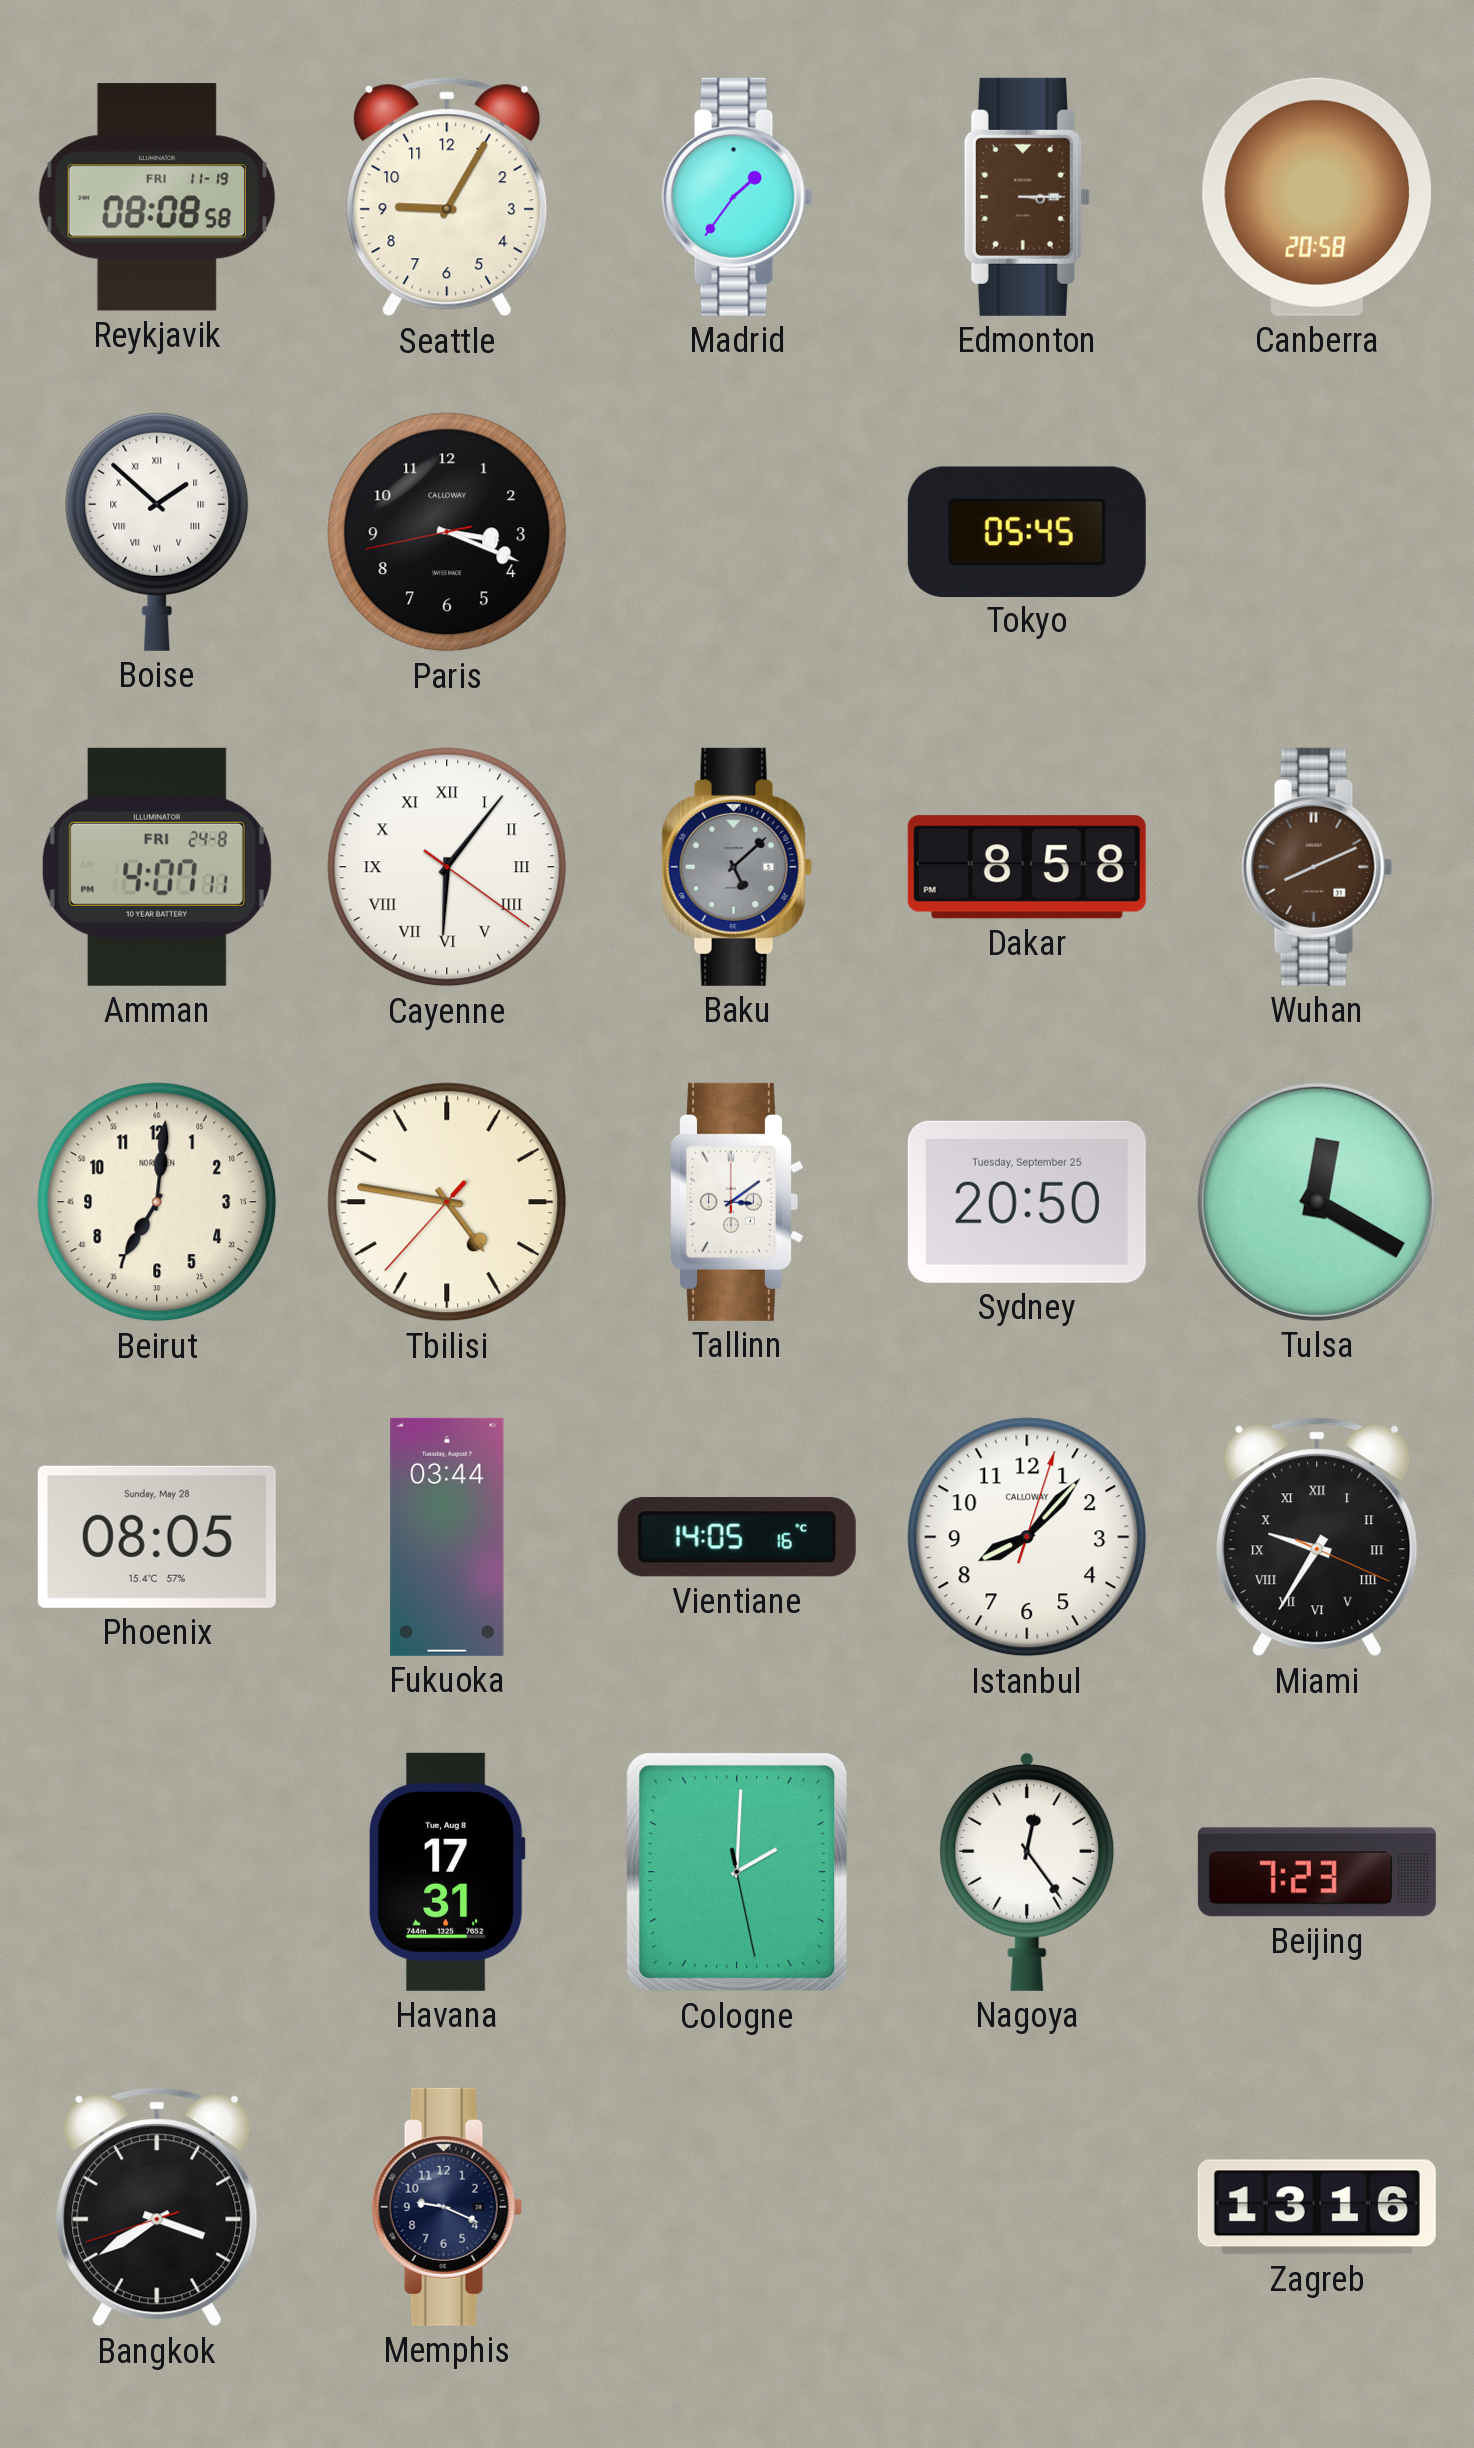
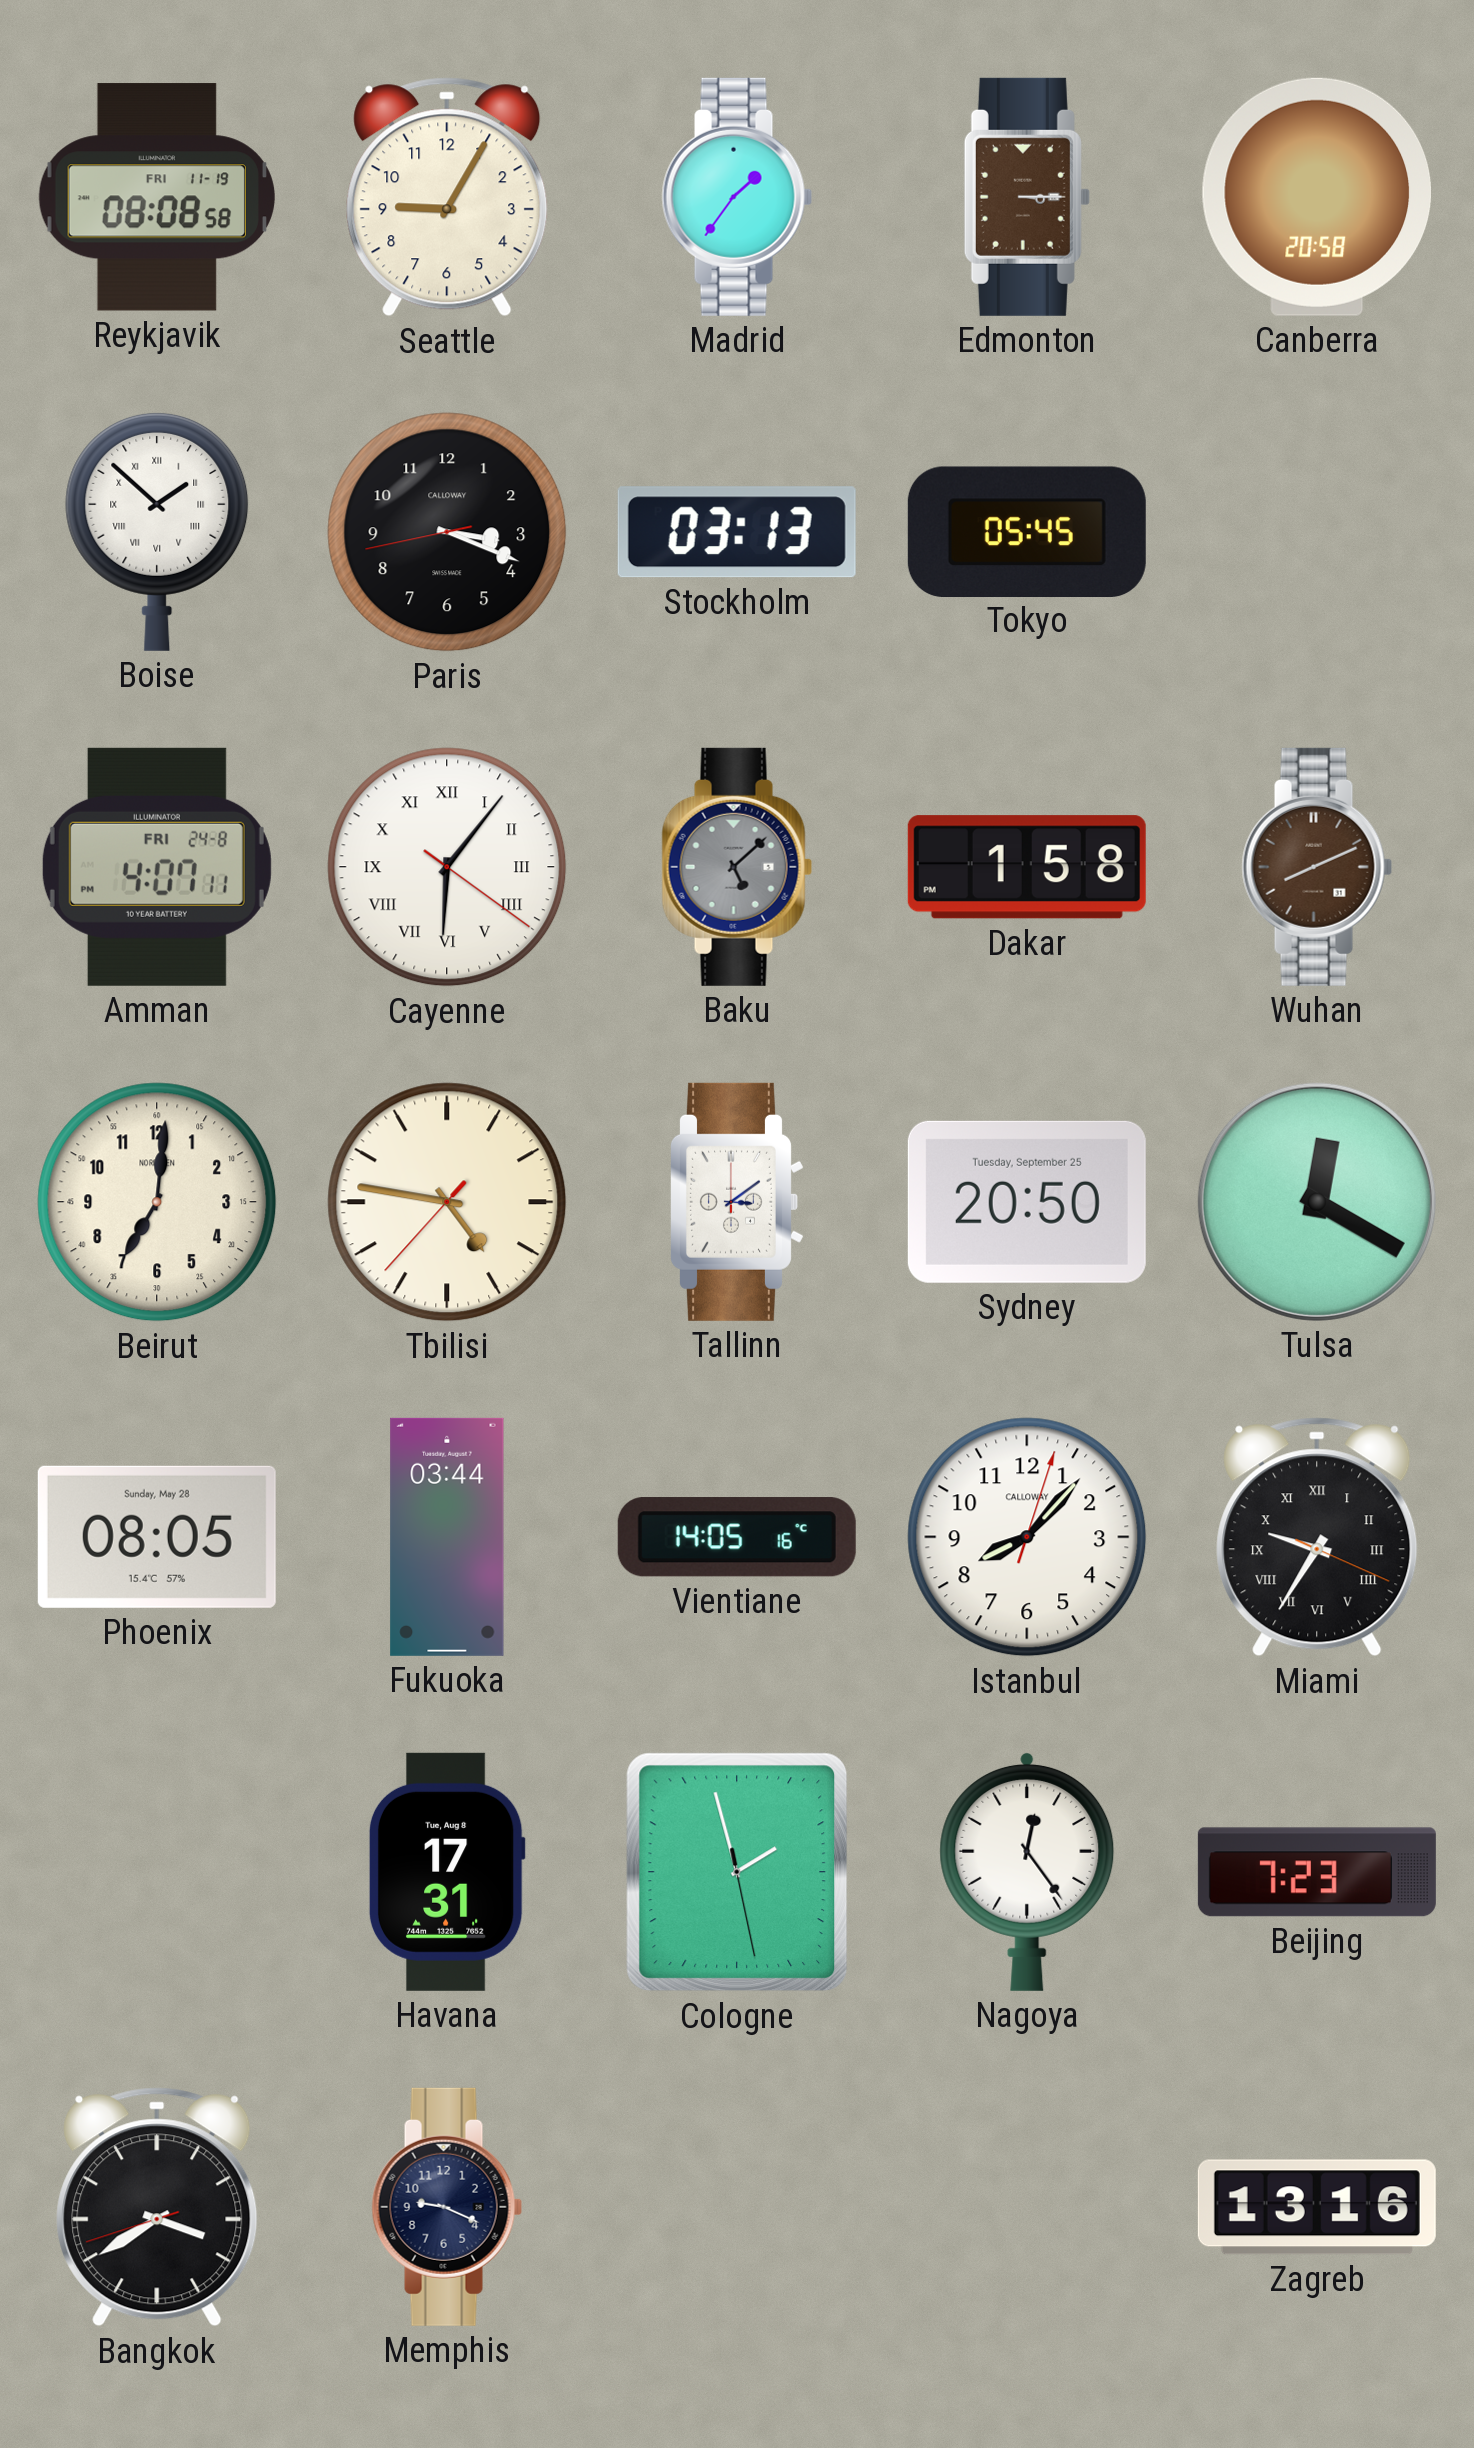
Stockholm: none -> 03:13
Dakar: 8:58 -> 1:58
Cologne: 2:00 -> 1:57
